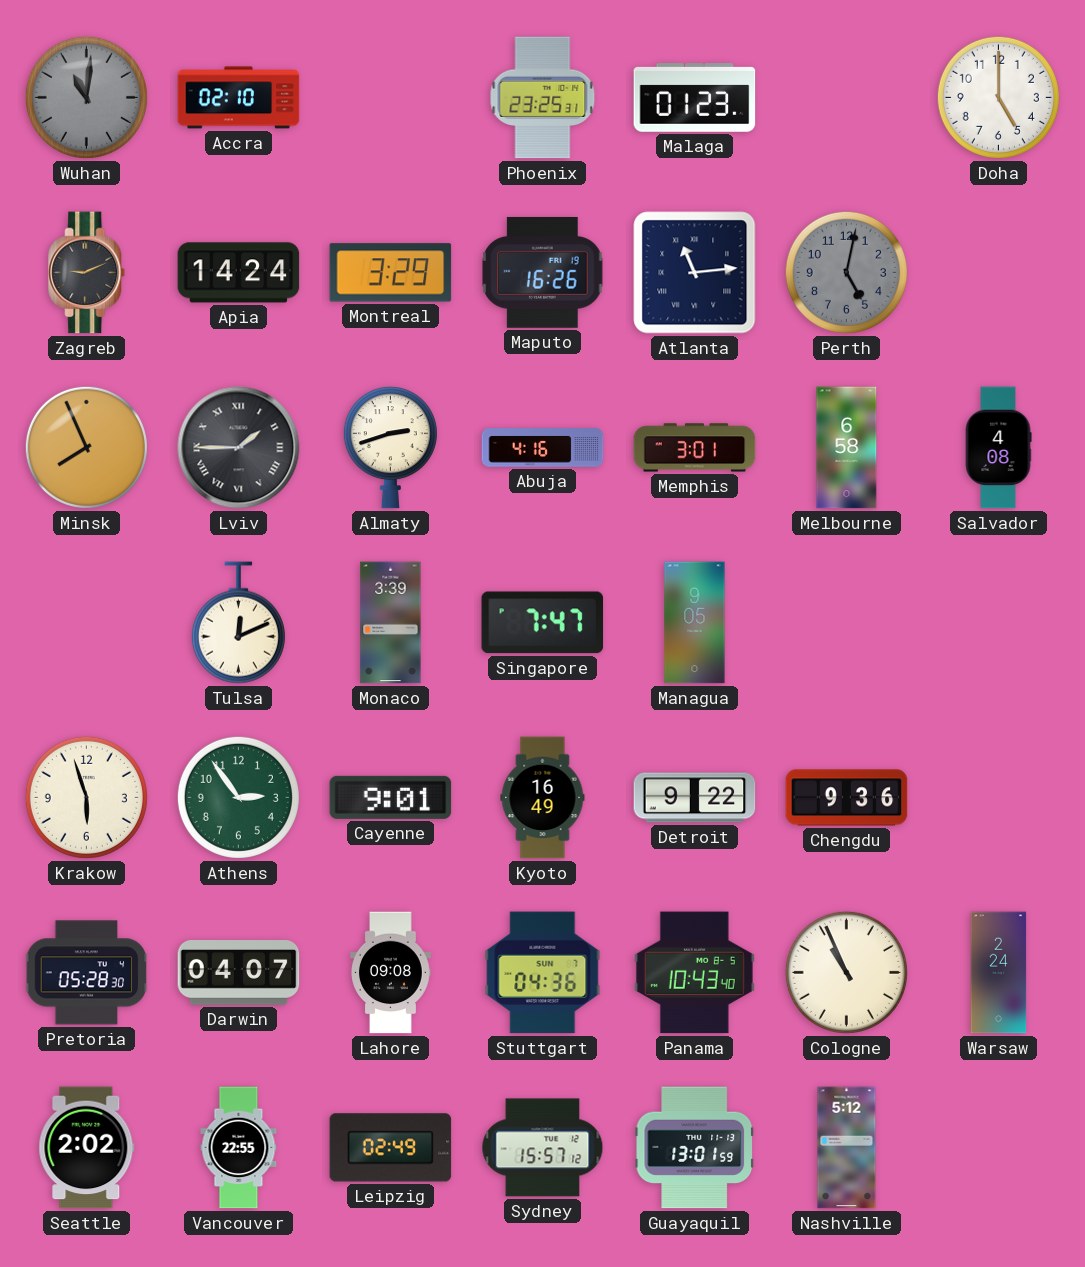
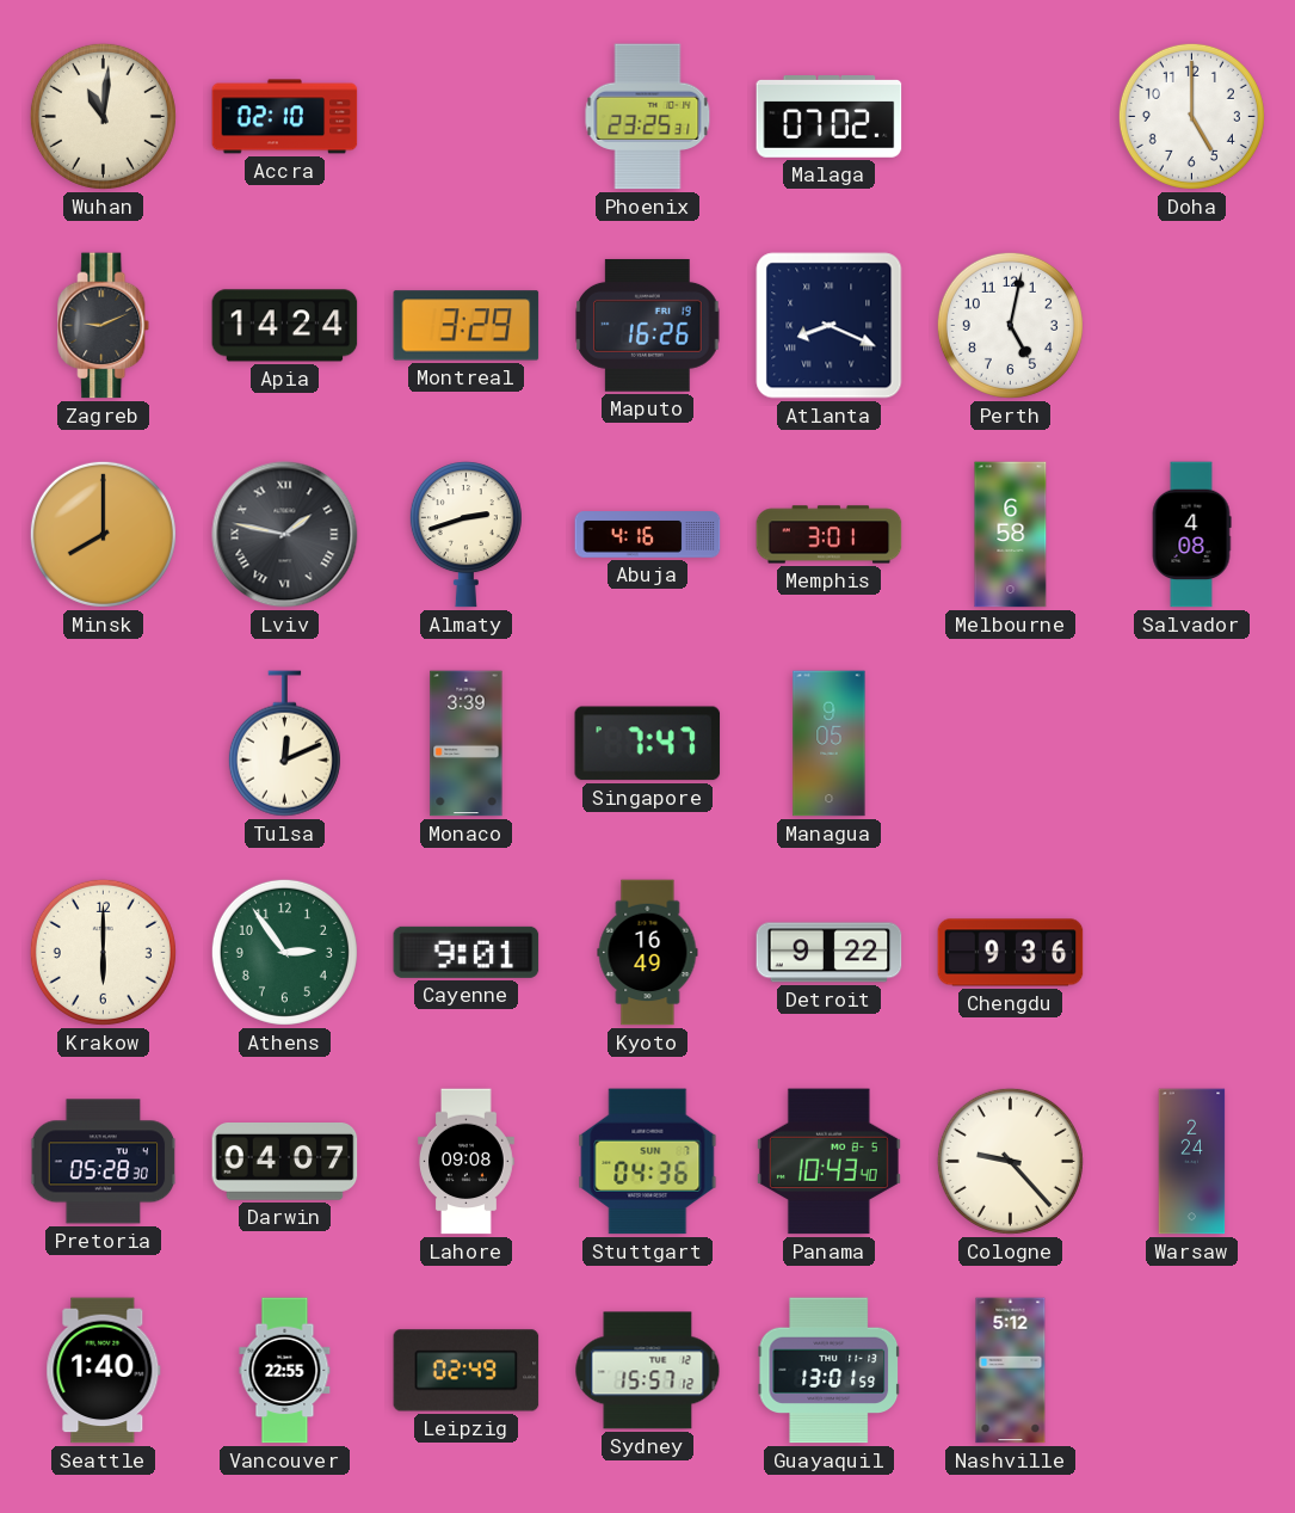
Wuhan dial: grey -> cream
Malaga: 01:23 -> 07:02
Atlanta: 11:14 -> 8:19
Perth dial: grey -> white
Minsk: 7:56 -> 8:00
Lviv: 1:45 -> 1:47
Krakow: 5:57 -> 6:00
Cologne: 10:56 -> 9:23
Seattle: 2:02 -> 1:40
